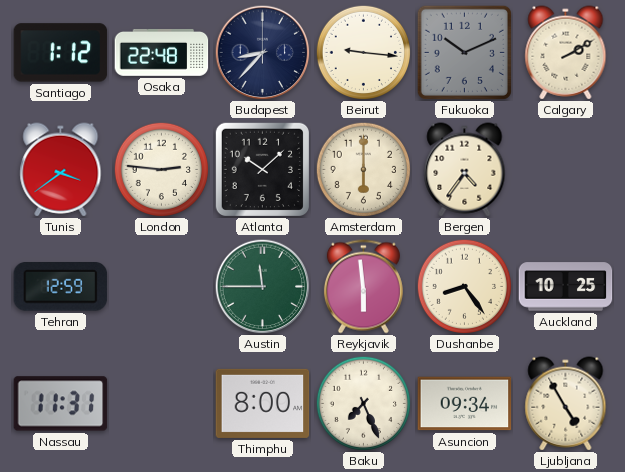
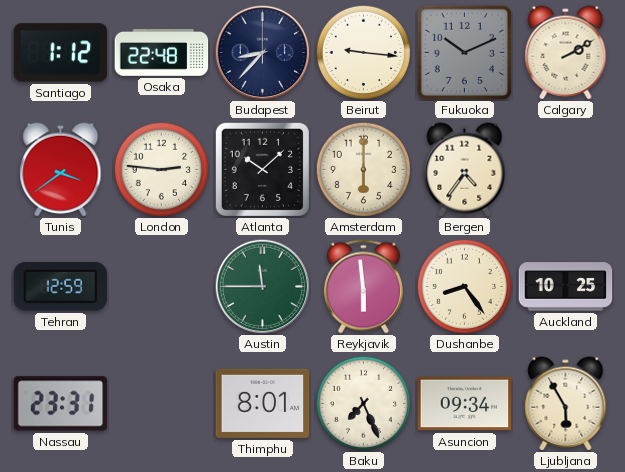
Nassau: 11:31 -> 23:31
Thimphu: 8:00 -> 8:01
Ljubljana: 4:55 -> 5:55
